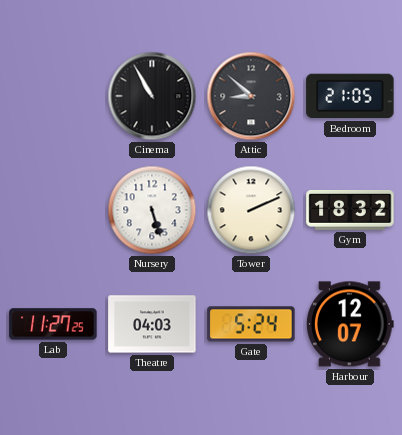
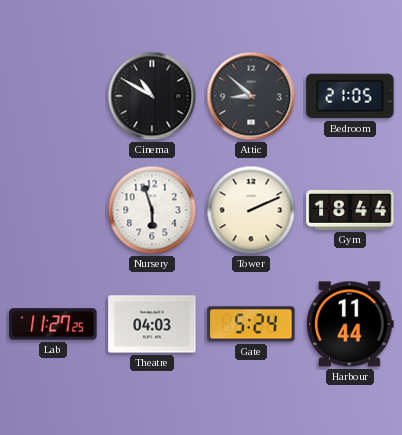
Cinema: 10:55 -> 10:50
Nursery: 5:27 -> 5:57
Gym: 18:32 -> 18:44
Harbour: 12:07 -> 11:44
